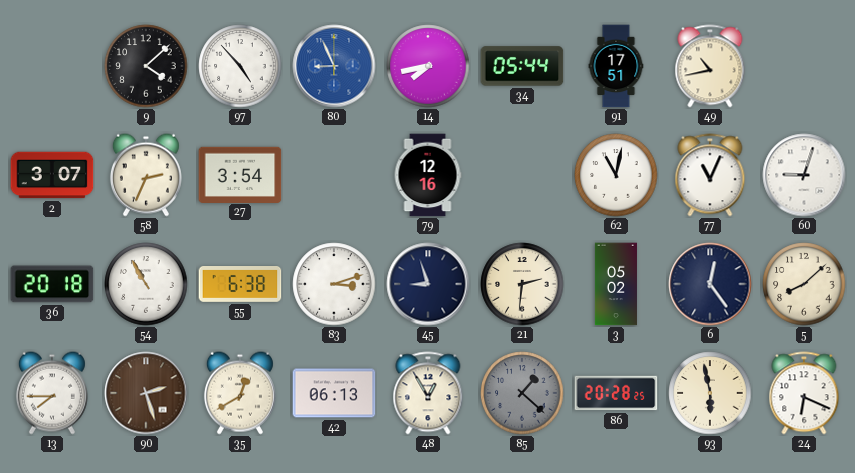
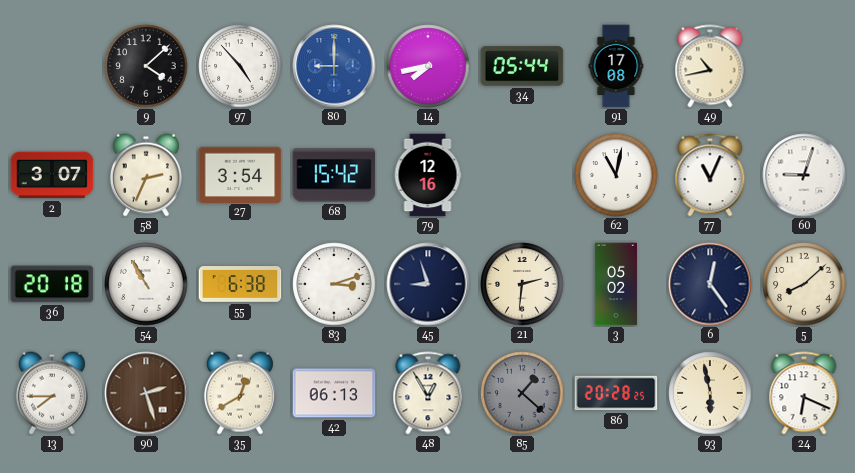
80: 8:56 -> 9:00
91: 17:51 -> 17:08
68: none -> 15:42
